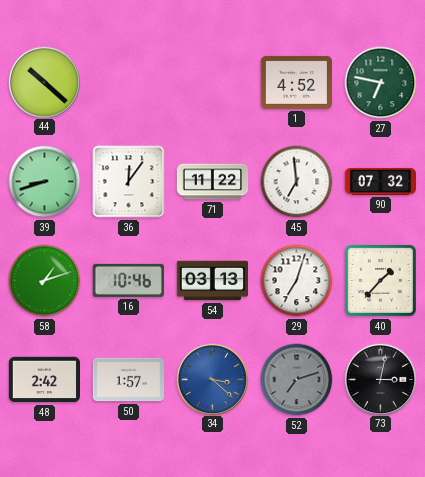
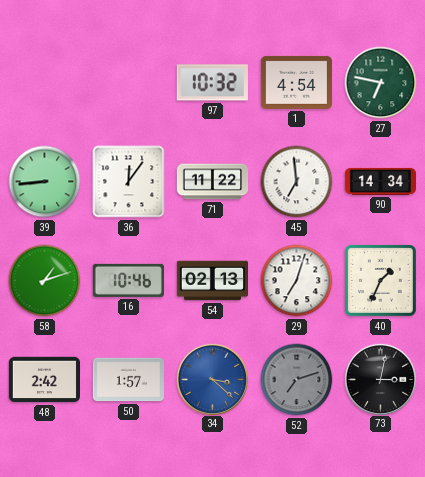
44: 10:22 -> none
97: none -> 10:32
1: 4:52 -> 4:54
39: 8:42 -> 8:44
90: 07:32 -> 14:34
54: 03:13 -> 02:13
40: 1:37 -> 1:34
